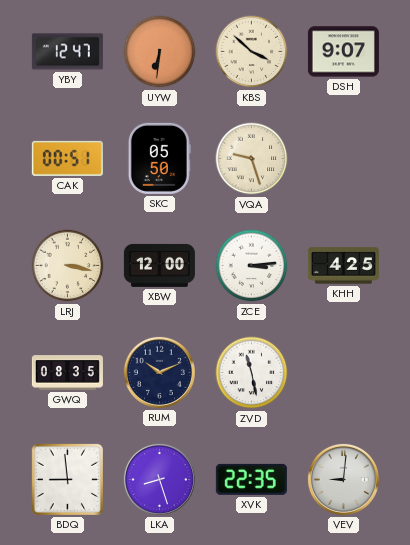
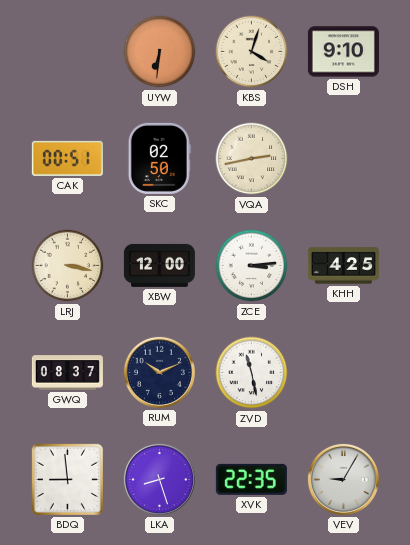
YBY: 12:47 -> none
KBS: 3:52 -> 4:03
DSH: 9:07 -> 9:10
SKC: 05:50 -> 02:50
VQA: 9:27 -> 2:43
GWQ: 08:35 -> 08:37
VEV: 9:01 -> 9:05
